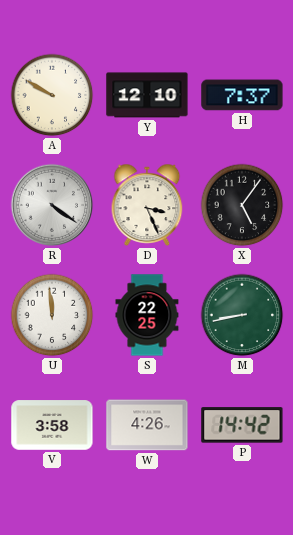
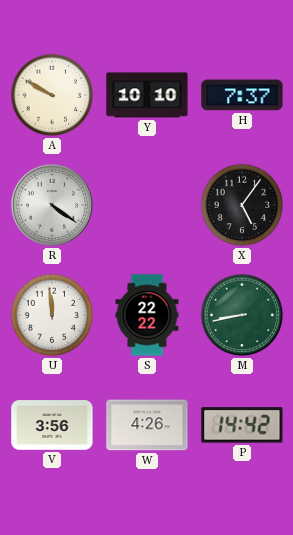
Y: 12:10 -> 10:10
D: 3:26 -> none
S: 22:25 -> 22:22
V: 3:58 -> 3:56
